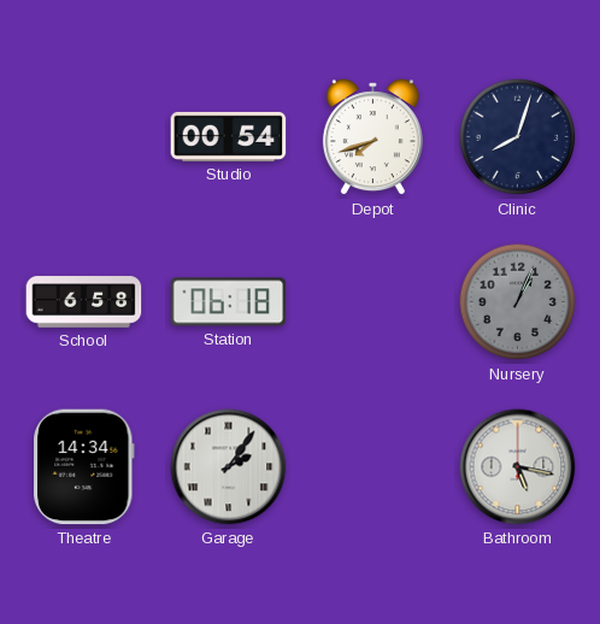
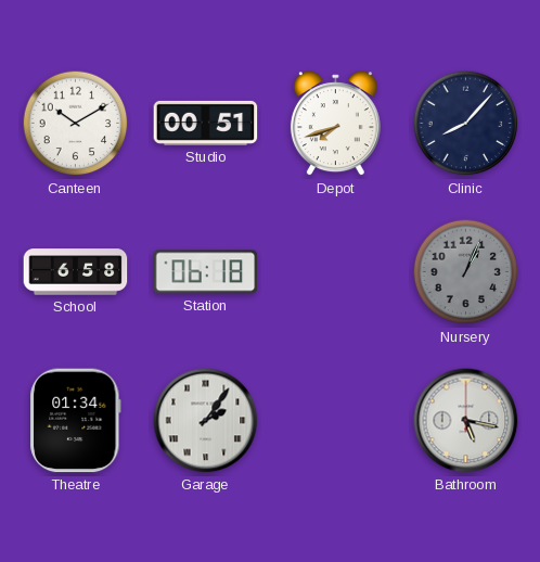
Canteen: none -> 10:10
Studio: 00:54 -> 00:51
Clinic: 8:03 -> 8:07
Theatre: 14:34 -> 01:34
